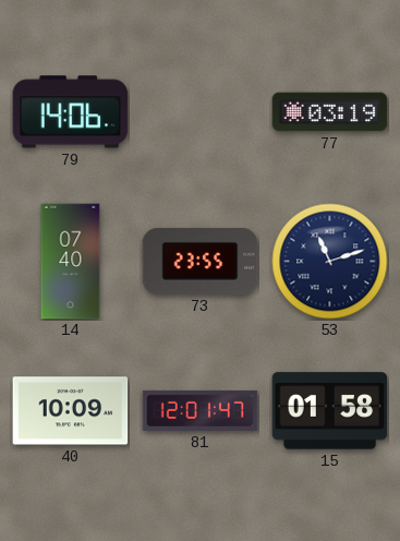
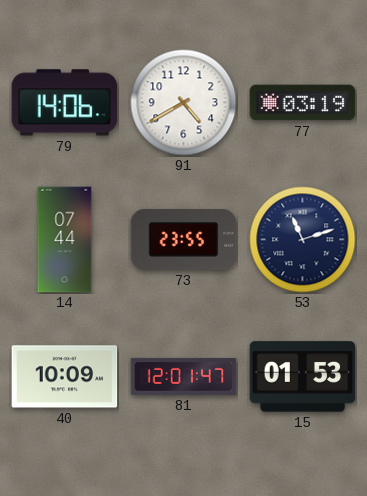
91: none -> 4:40
14: 07:40 -> 07:44
15: 01:58 -> 01:53
